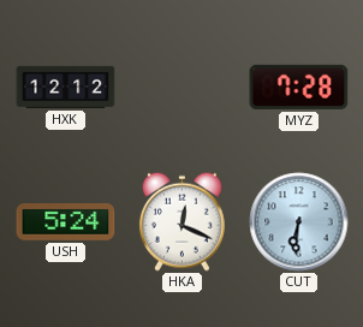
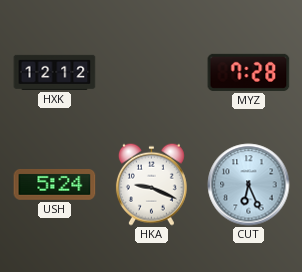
HKA: 12:19 -> 9:19
CUT: 6:31 -> 6:26
